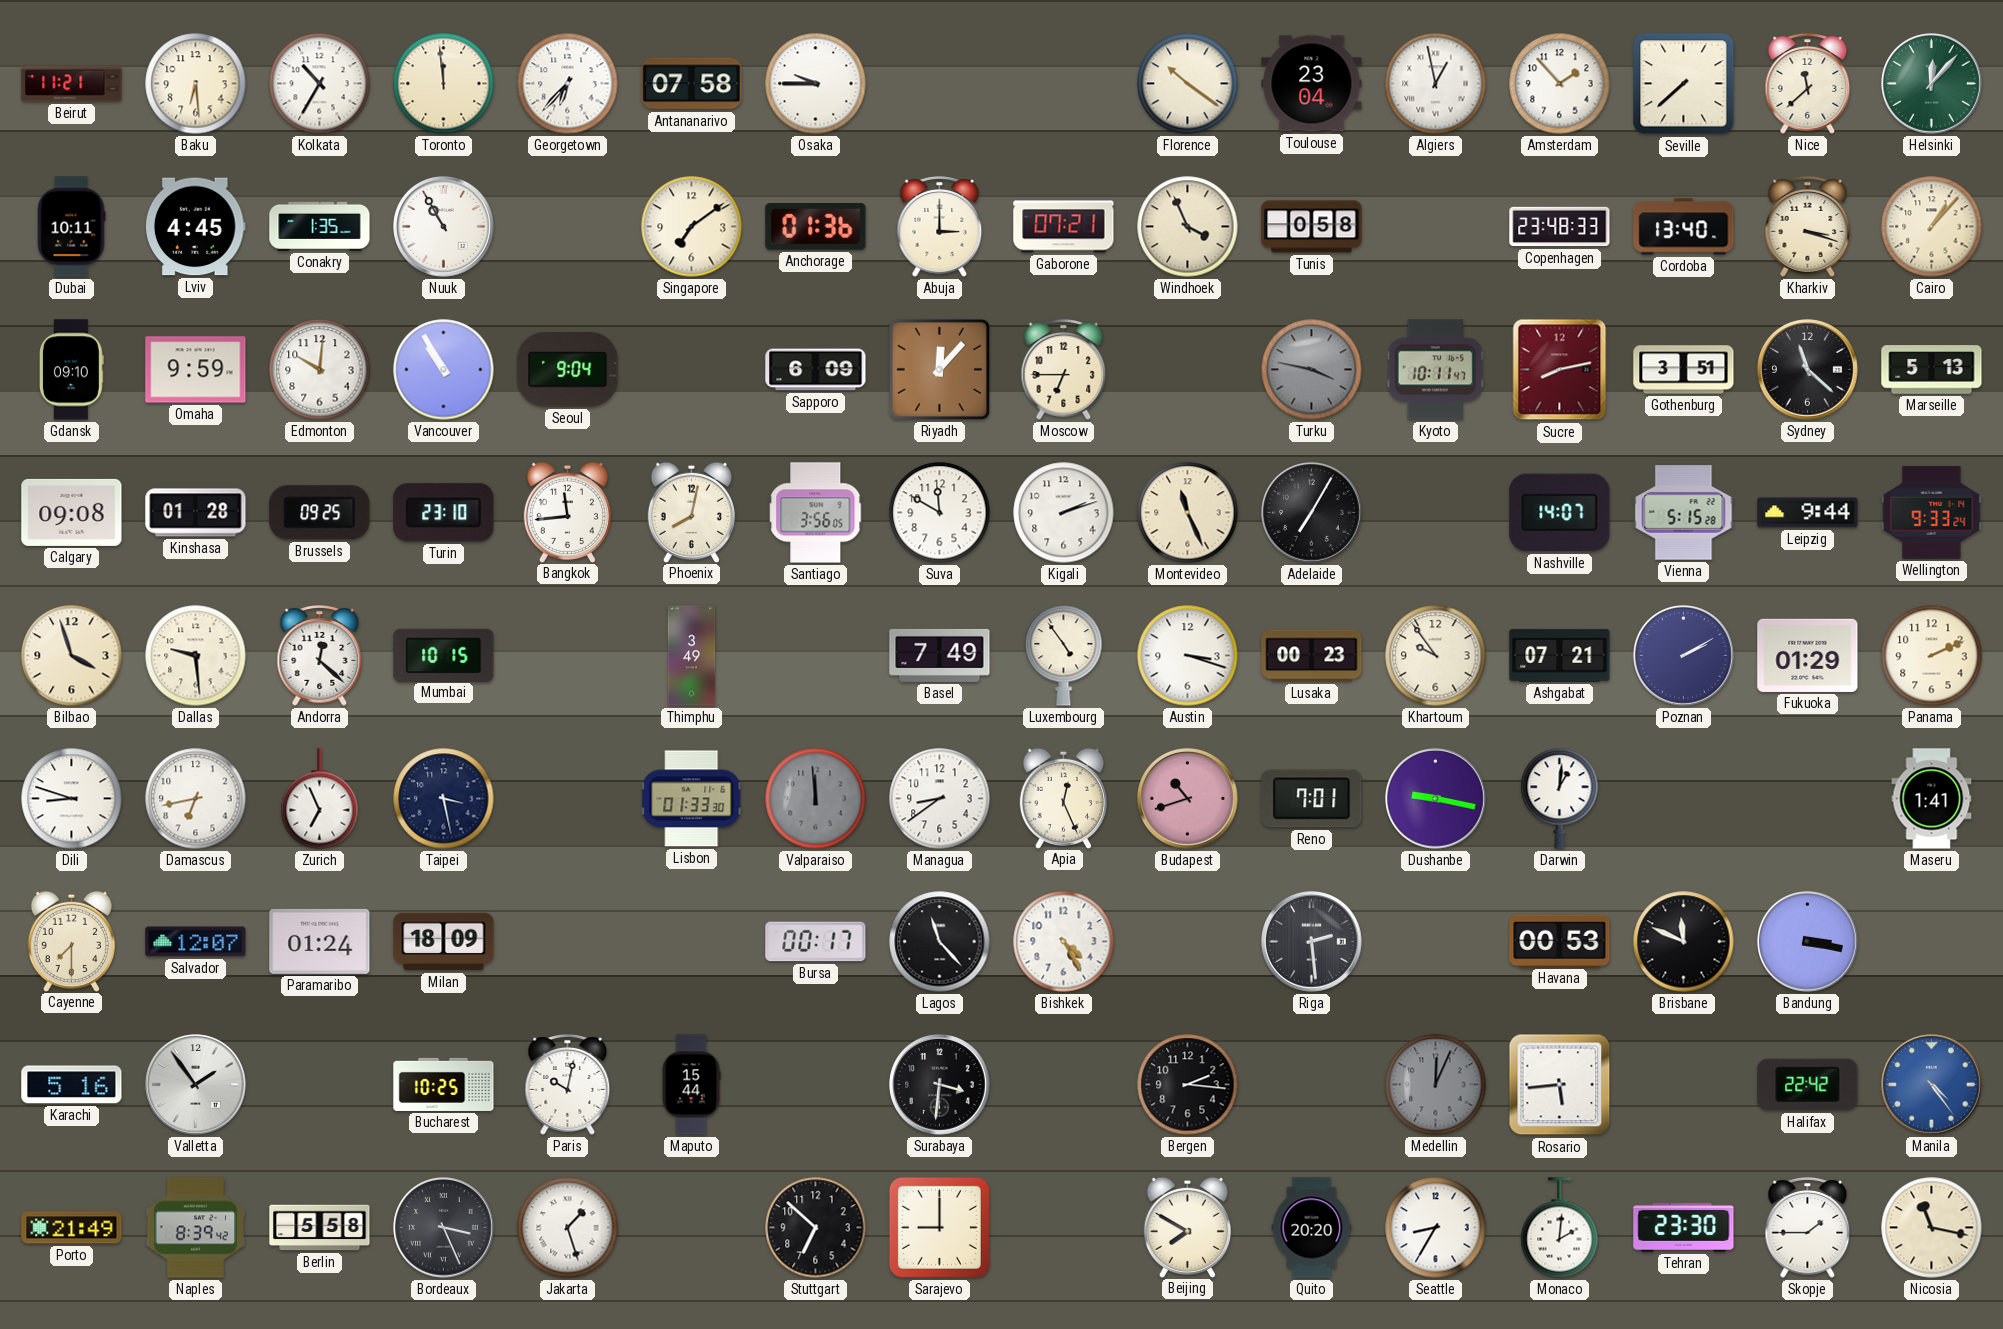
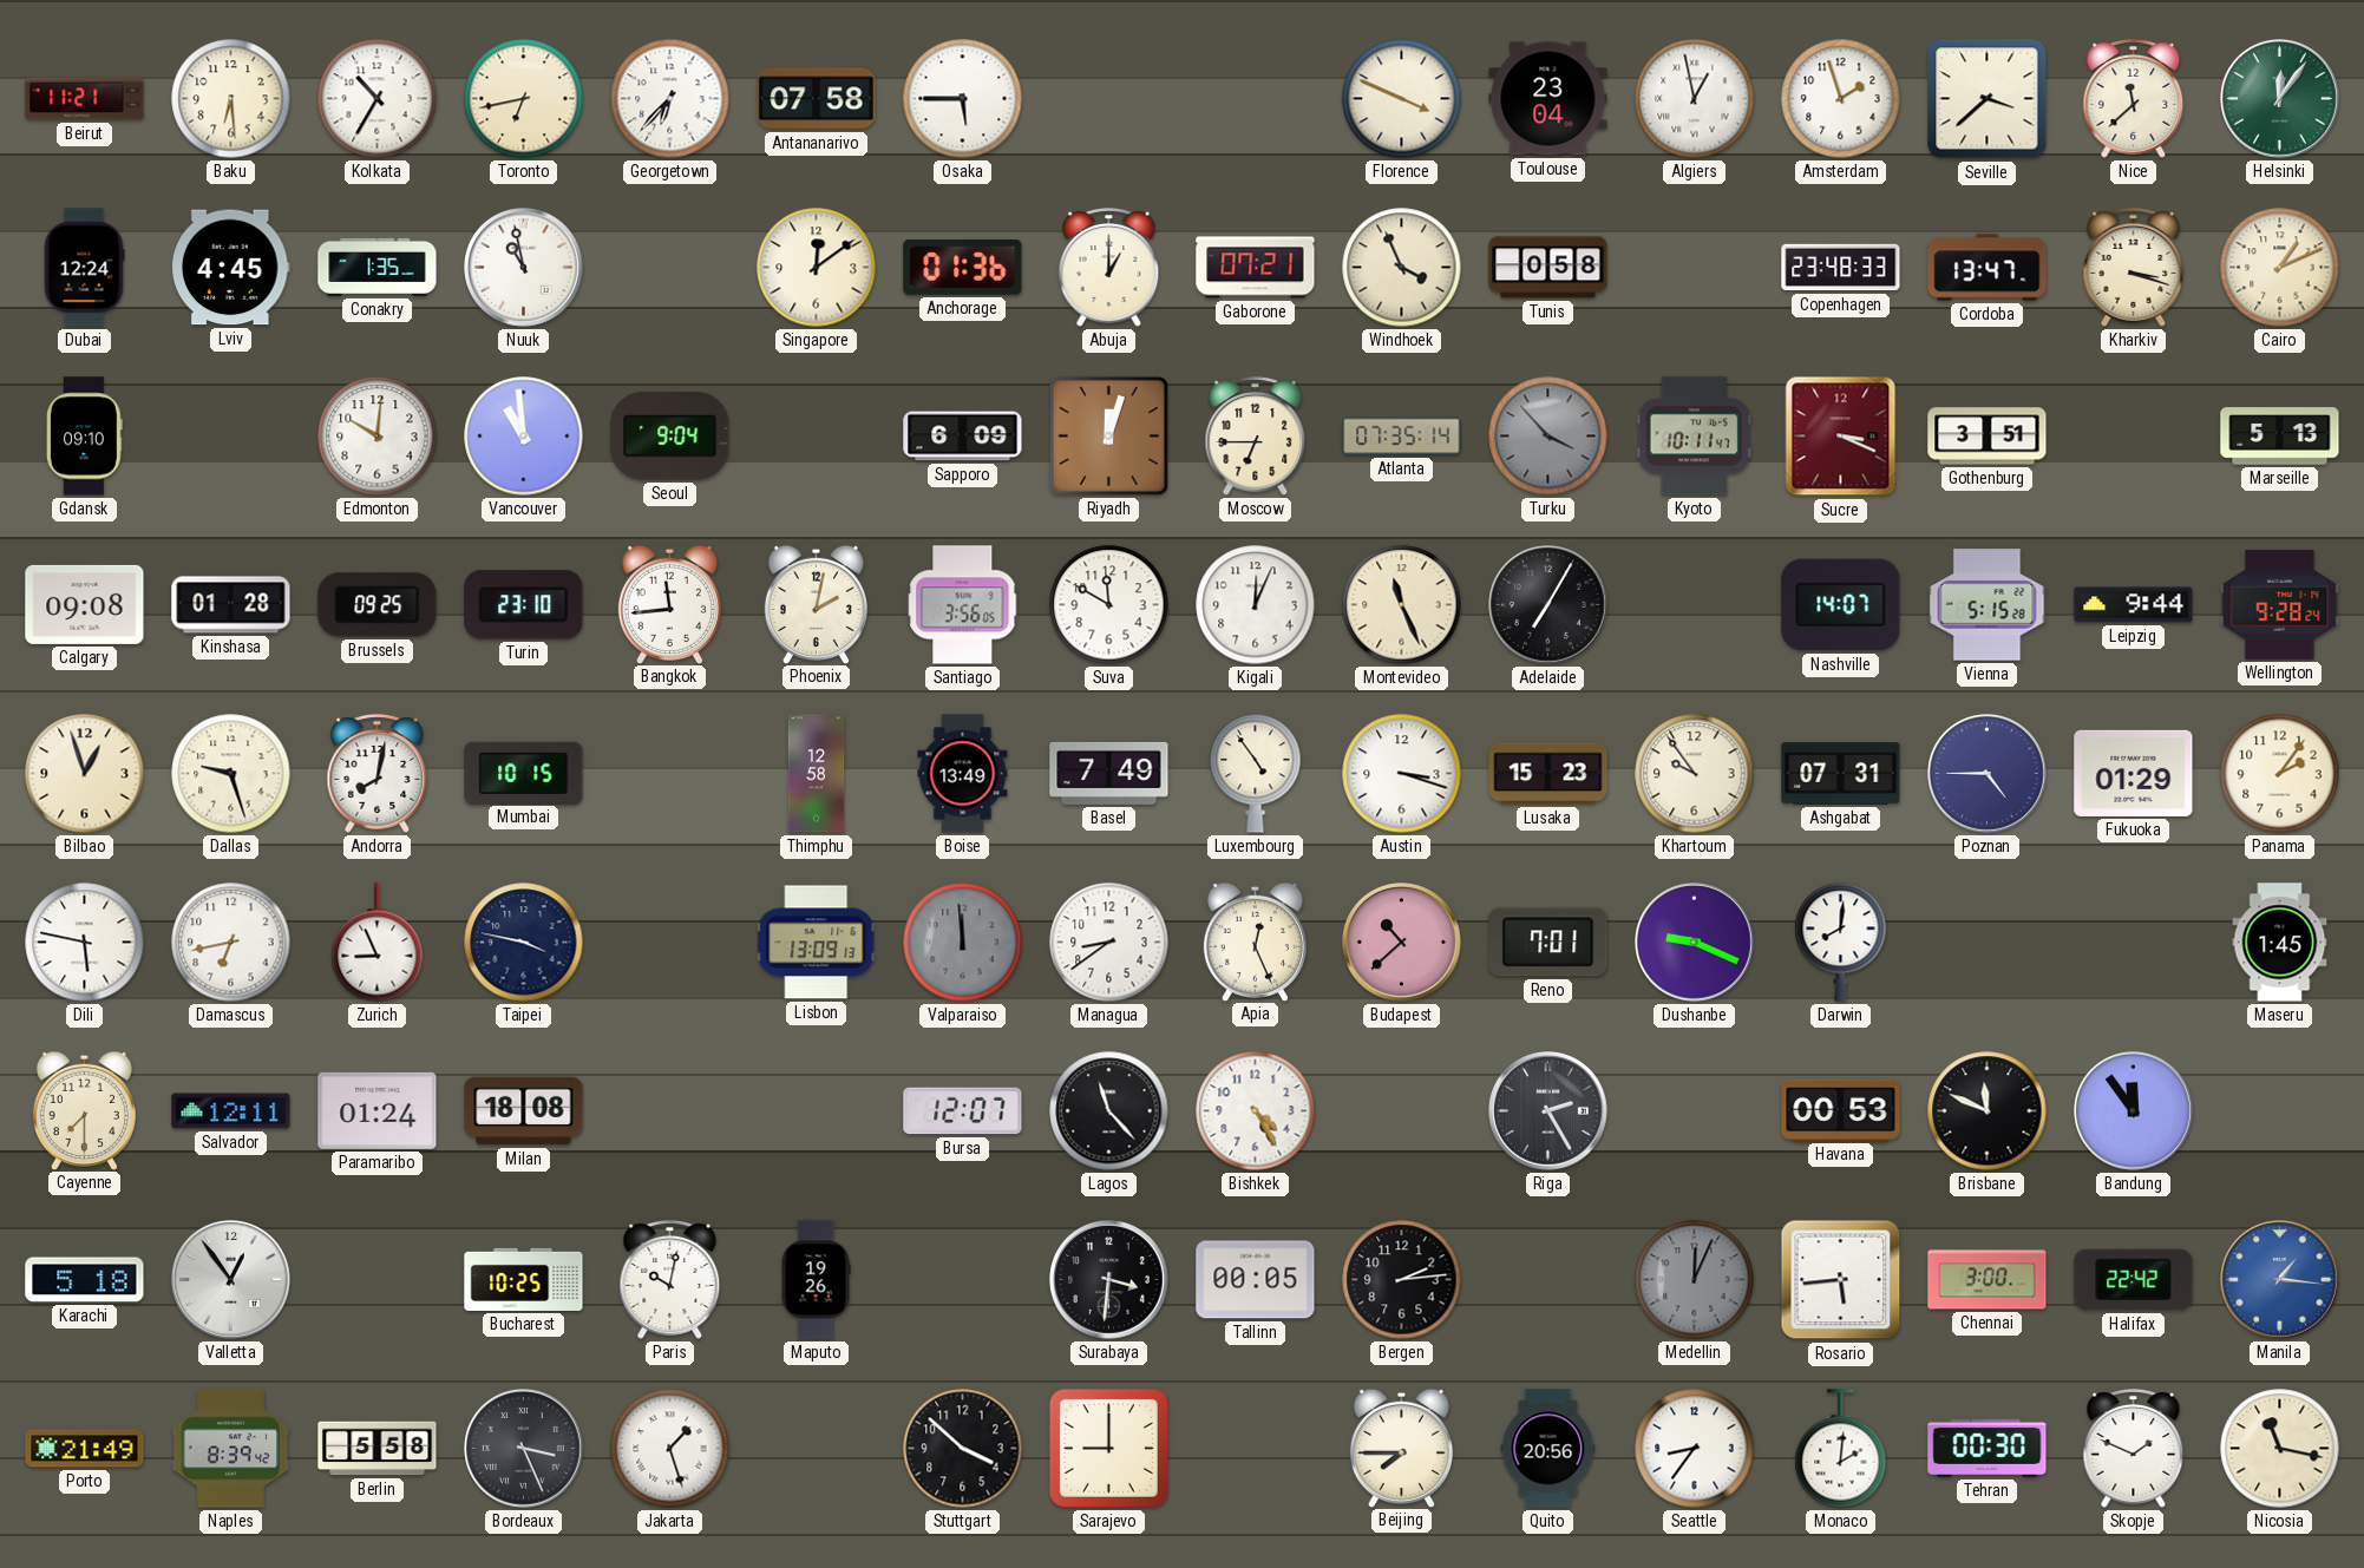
Toronto: 11:59 -> 6:43
Osaka: 9:45 -> 5:45
Florence: 10:21 -> 3:49
Amsterdam: 1:53 -> 1:57
Seville: 7:38 -> 3:38
Helsinki: 12:07 -> 12:06
Dubai: 10:11 -> 12:24
Nuuk: 10:55 -> 10:58
Singapore: 7:09 -> 12:09
Abuja: 3:00 -> 1:00
Cordoba: 13:40 -> 13:47
Cairo: 1:07 -> 1:11
Omaha: 9:59 -> none
Vancouver: 10:55 -> 10:59
Riyadh: 12:07 -> 12:03
Atlanta: none -> 07:35
Turku: 3:47 -> 3:53
Sucre: 8:13 -> 3:19
Sydney: 11:22 -> none
Phoenix: 8:02 -> 2:02
Kigali: 2:12 -> 12:04
Wellington: 9:33 -> 9:28
Bilbao: 3:57 -> 12:57
Dallas: 9:29 -> 9:27
Andorra: 12:22 -> 8:02
Thimphu: 3:49 -> 12:58
Boise: none -> 13:49
Lusaka: 00:23 -> 15:23
Ashgabat: 07:21 -> 07:31
Poznan: 2:10 -> 4:45
Panama: 2:11 -> 2:06
Dili: 8:48 -> 5:47
Zurich: 6:56 -> 8:56
Taipei: 3:28 -> 3:47
Lisbon: 01:33 -> 13:09
Budapest: 10:42 -> 10:38
Dushanbe: 9:17 -> 9:19
Darwin: 1:01 -> 8:01
Maseru: 1:41 -> 1:45
Salvador: 12:07 -> 12:11
Milan: 18:09 -> 18:08
Bursa: 00:17 -> 12:07
Riga: 2:29 -> 2:25
Bandung: 3:17 -> 11:54
Karachi: 5:16 -> 5:18
Valletta: 1:54 -> 12:54
Maputo: 15:44 -> 19:26
Tallinn: none -> 00:05
Bergen: 2:16 -> 2:14
Chennai: none -> 3:00
Manila: 4:24 -> 1:16
Stuttgart: 6:52 -> 3:52
Beijing: 7:50 -> 7:45
Quito: 20:20 -> 20:56
Seattle: 8:35 -> 8:36
Tehran: 23:30 -> 00:30
Skopje: 1:45 -> 1:49
